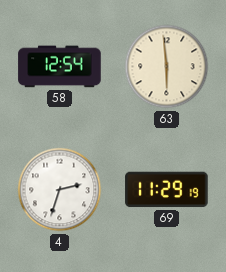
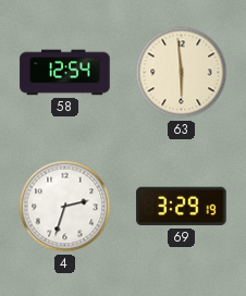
69: 11:29 -> 3:29
